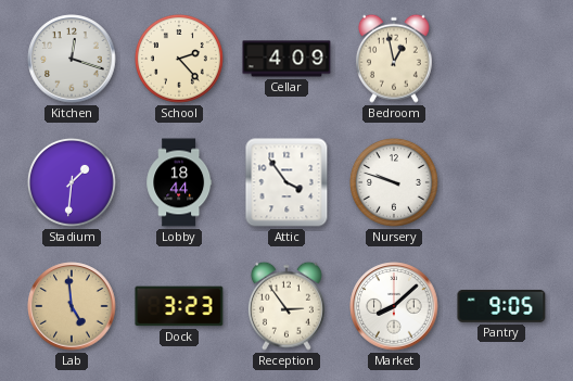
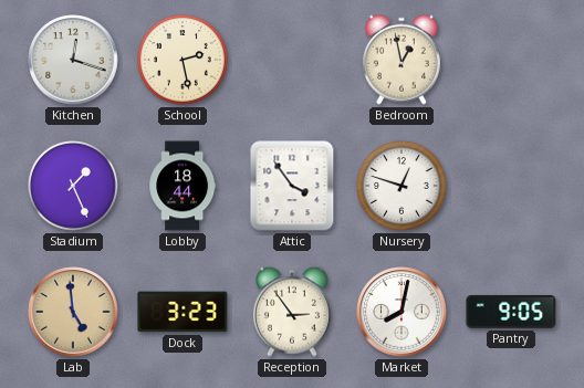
School: 2:23 -> 2:28
Cellar: 4:09 -> none
Stadium: 1:31 -> 1:26
Nursery: 9:48 -> 12:48
Market: 8:08 -> 8:02
